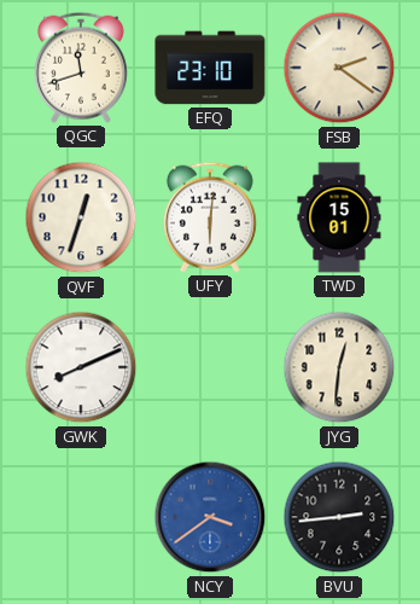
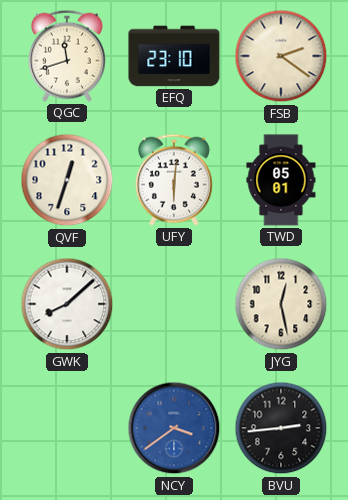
TWD: 15:01 -> 05:01
GWK: 8:11 -> 8:08
JYG: 12:31 -> 12:28
